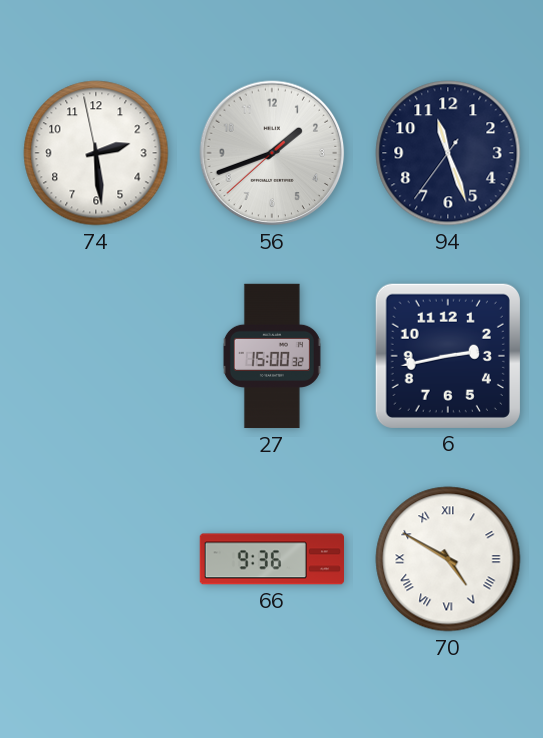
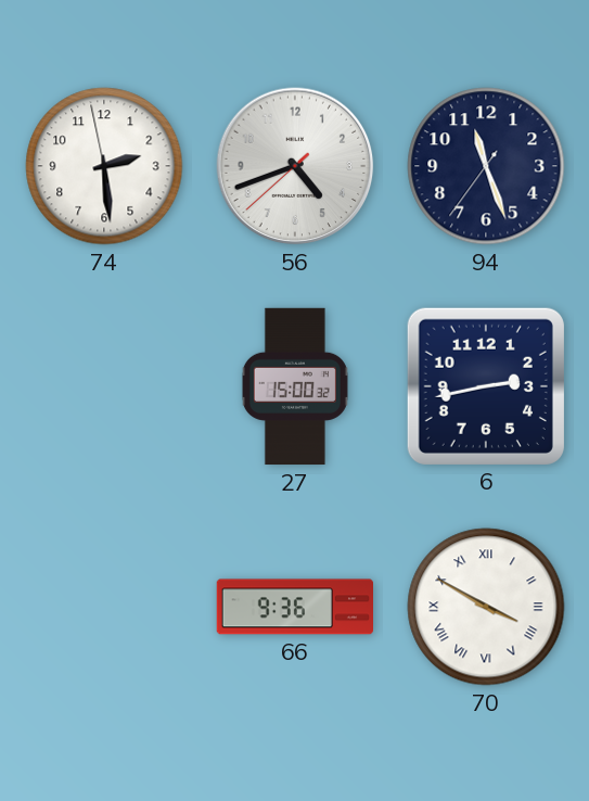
56: 1:41 -> 4:41
70: 4:50 -> 3:50
